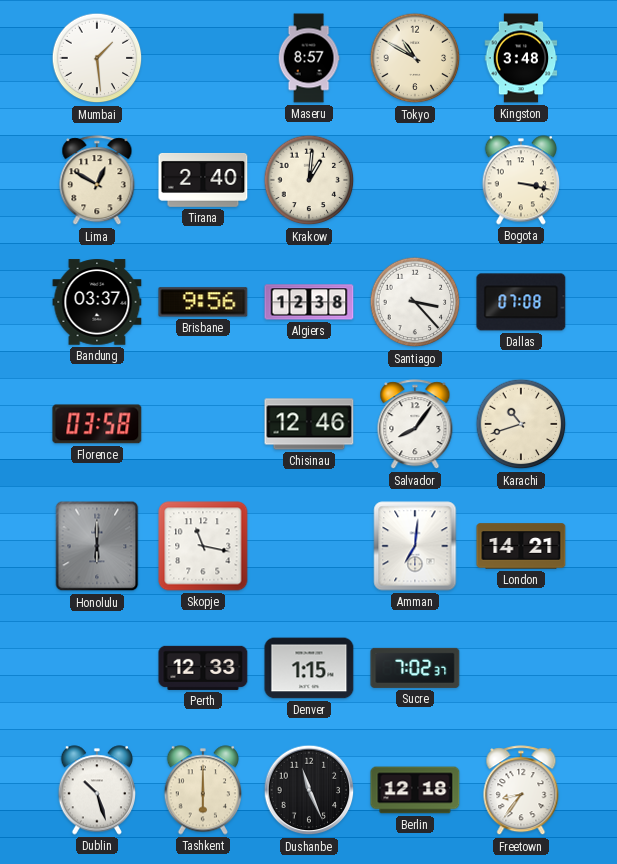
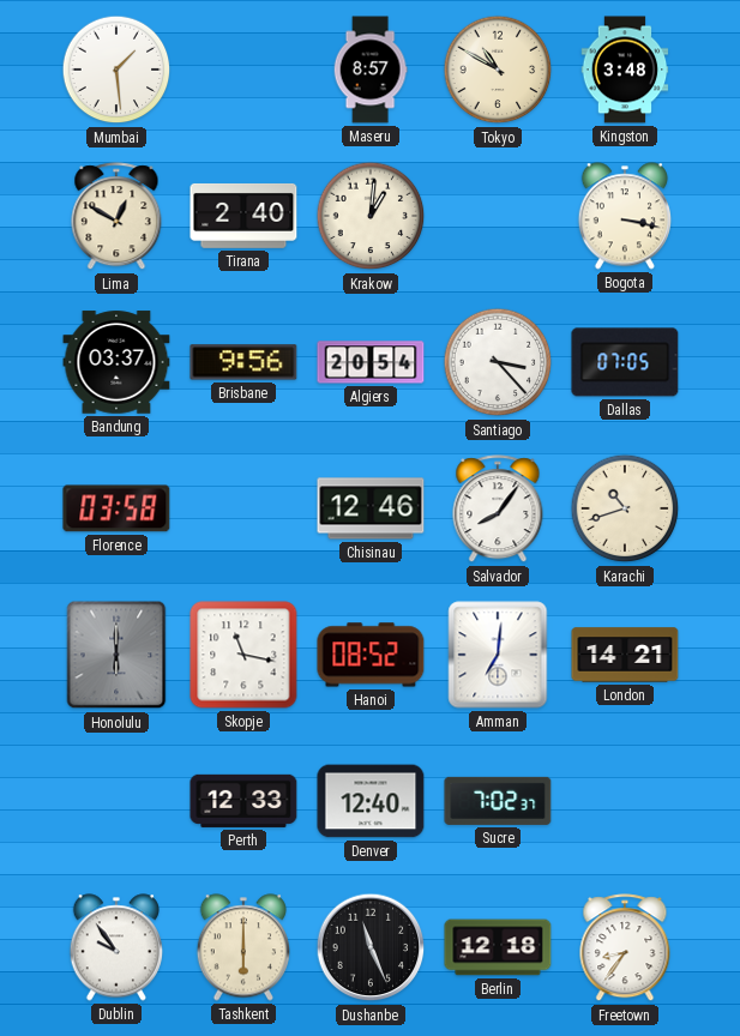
Algiers: 12:38 -> 20:54
Dallas: 07:08 -> 07:05
Hanoi: none -> 08:52
Denver: 1:15 -> 12:40
Dublin: 10:27 -> 9:54
